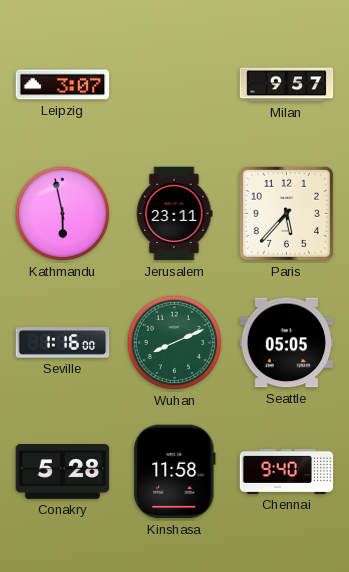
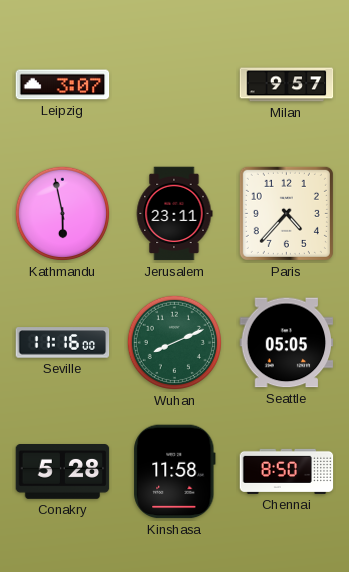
Paris: 5:37 -> 4:37
Seville: 1:16 -> 11:16
Chennai: 9:40 -> 8:50
